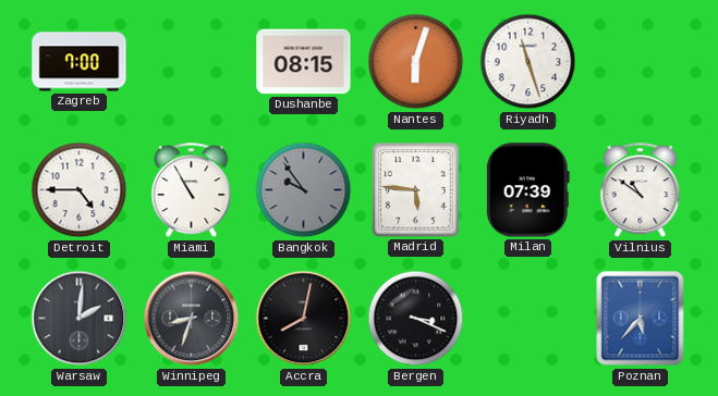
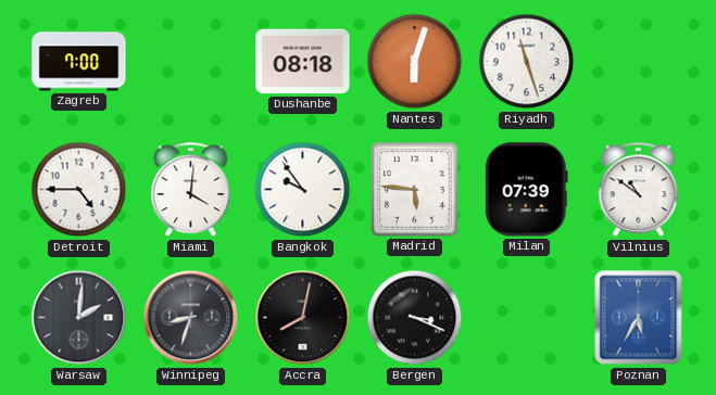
Dushanbe: 08:15 -> 08:18
Miami: 10:55 -> 4:01
Bangkok dial: grey -> white
Poznan: 5:37 -> 5:35
